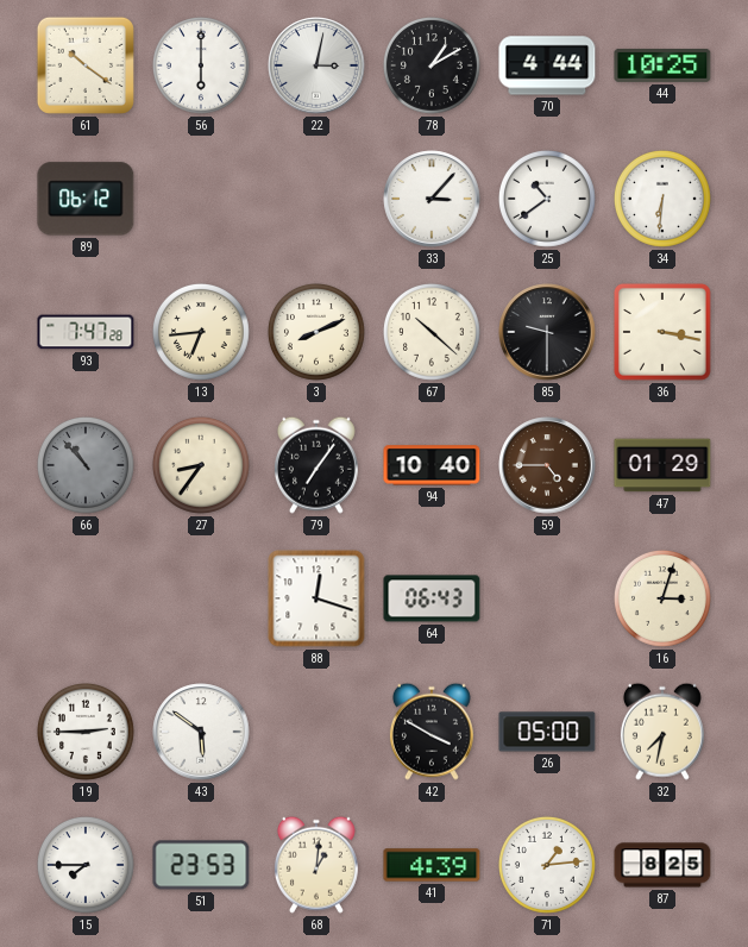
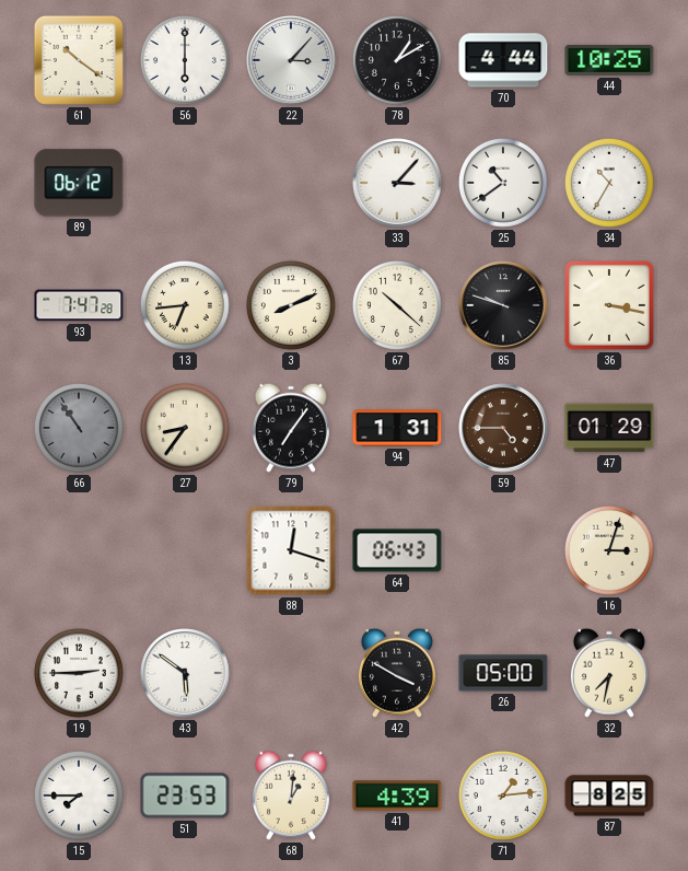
22: 3:02 -> 3:07
34: 6:31 -> 10:35
85: 9:30 -> 9:48
66: 10:53 -> 10:54
94: 10:40 -> 1:31
